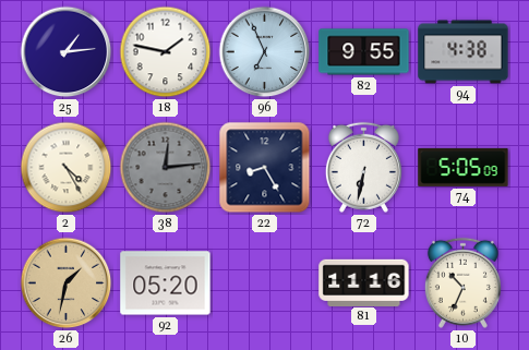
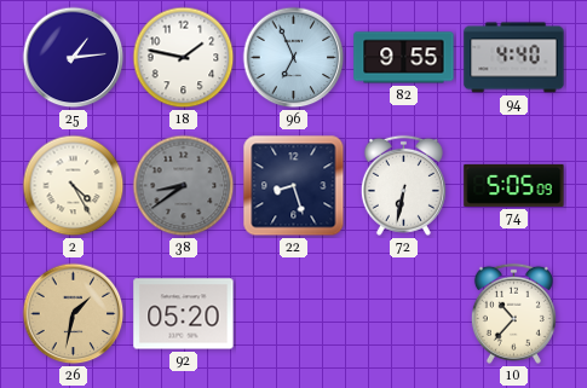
94: 4:38 -> 4:40
38: 12:14 -> 8:39
22: 8:25 -> 8:27
81: 11:16 -> none
10: 10:34 -> 10:37
